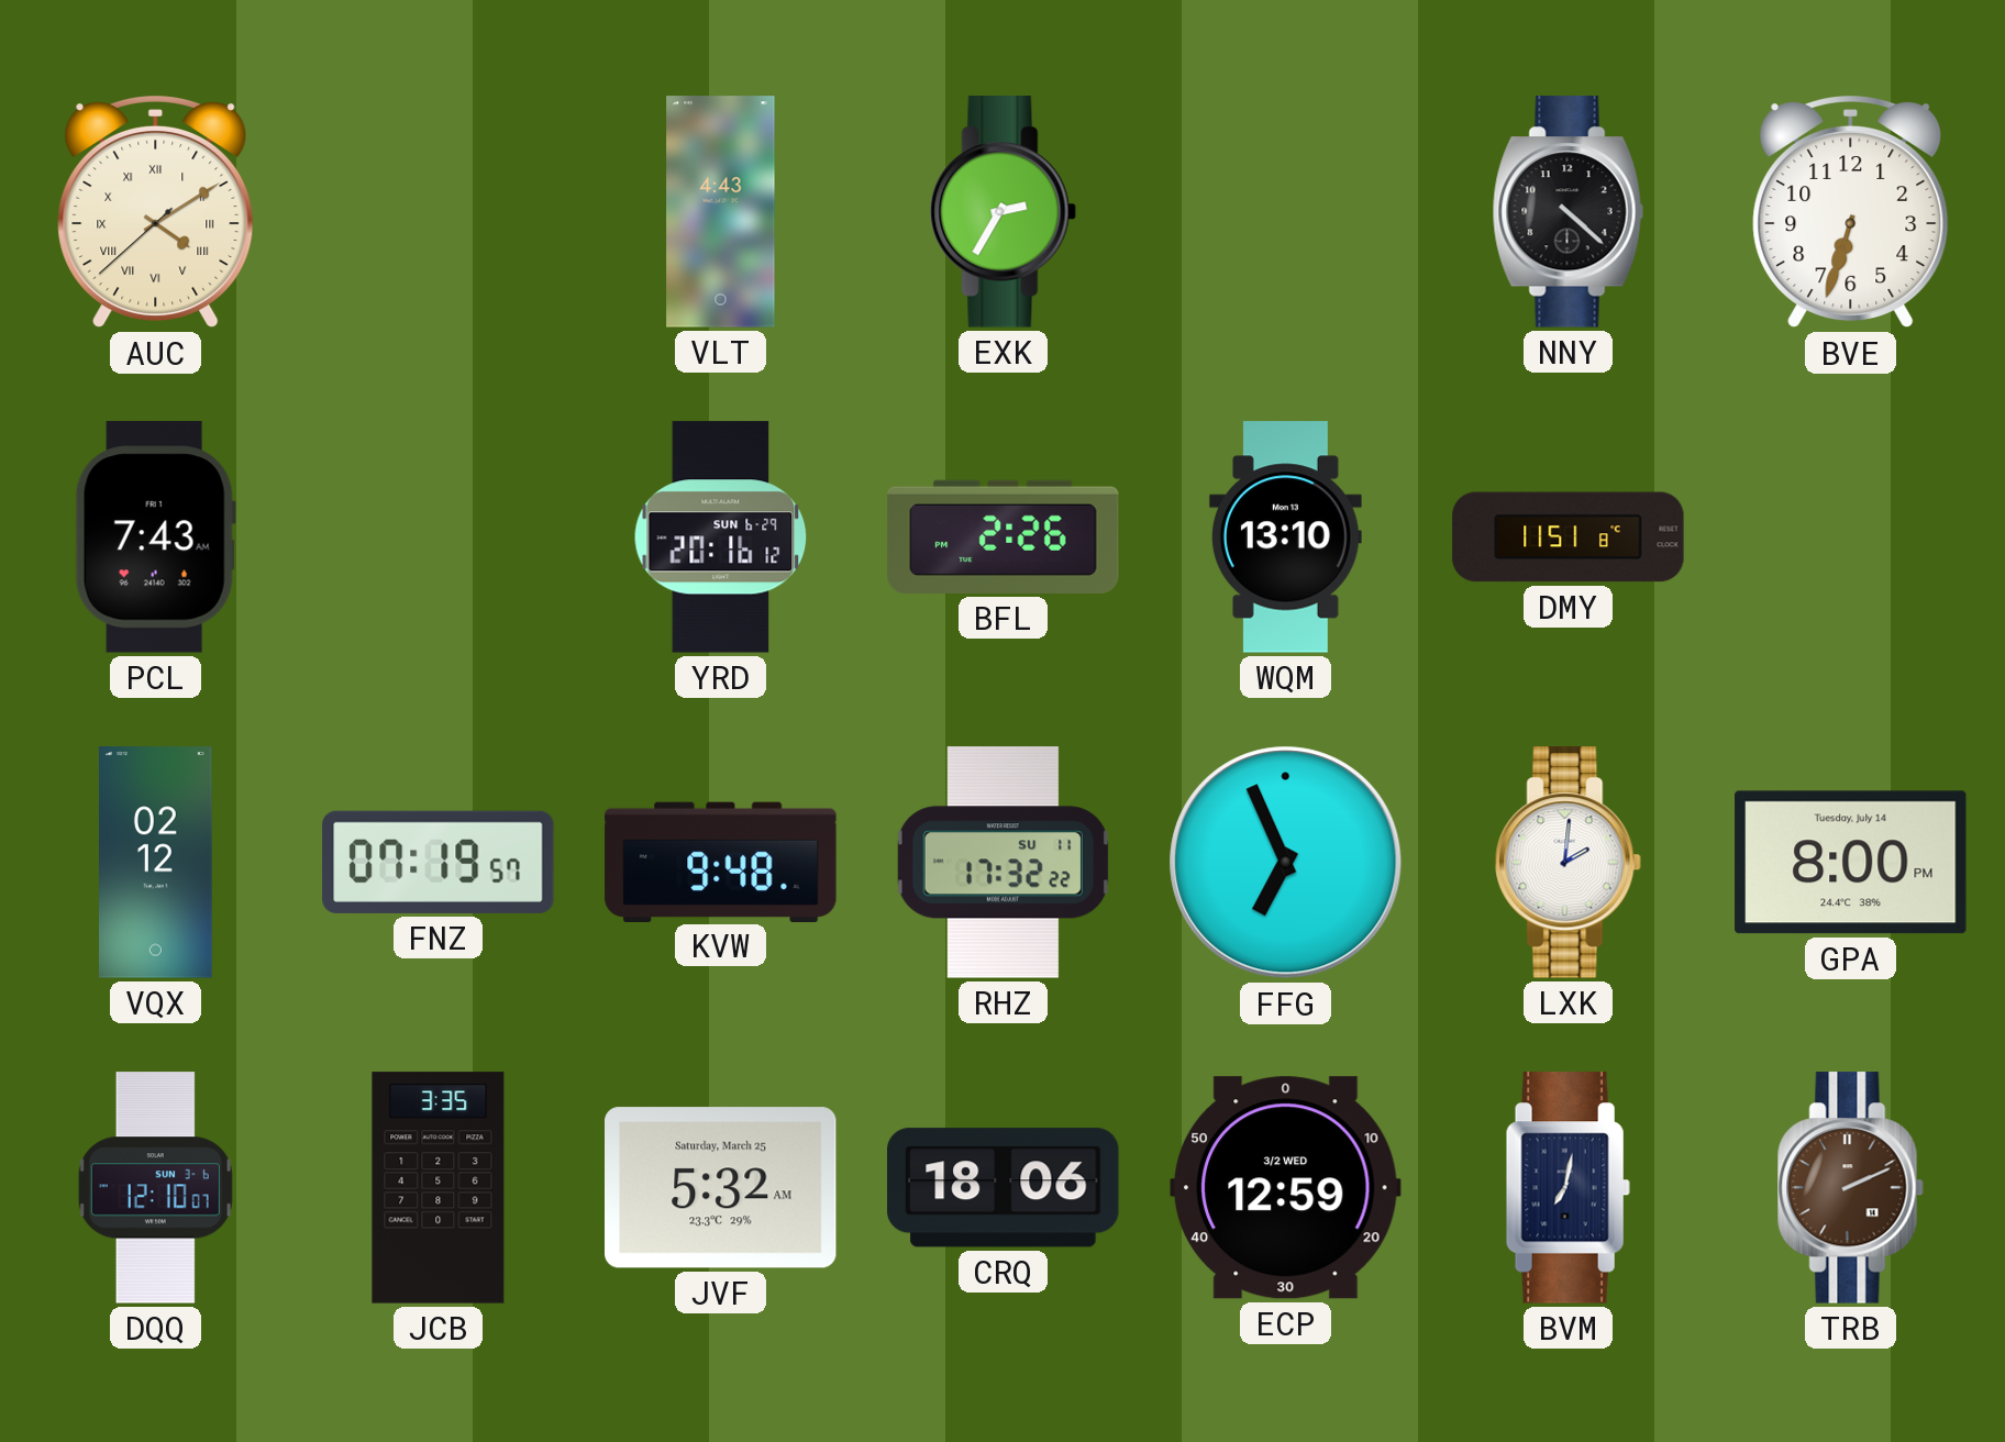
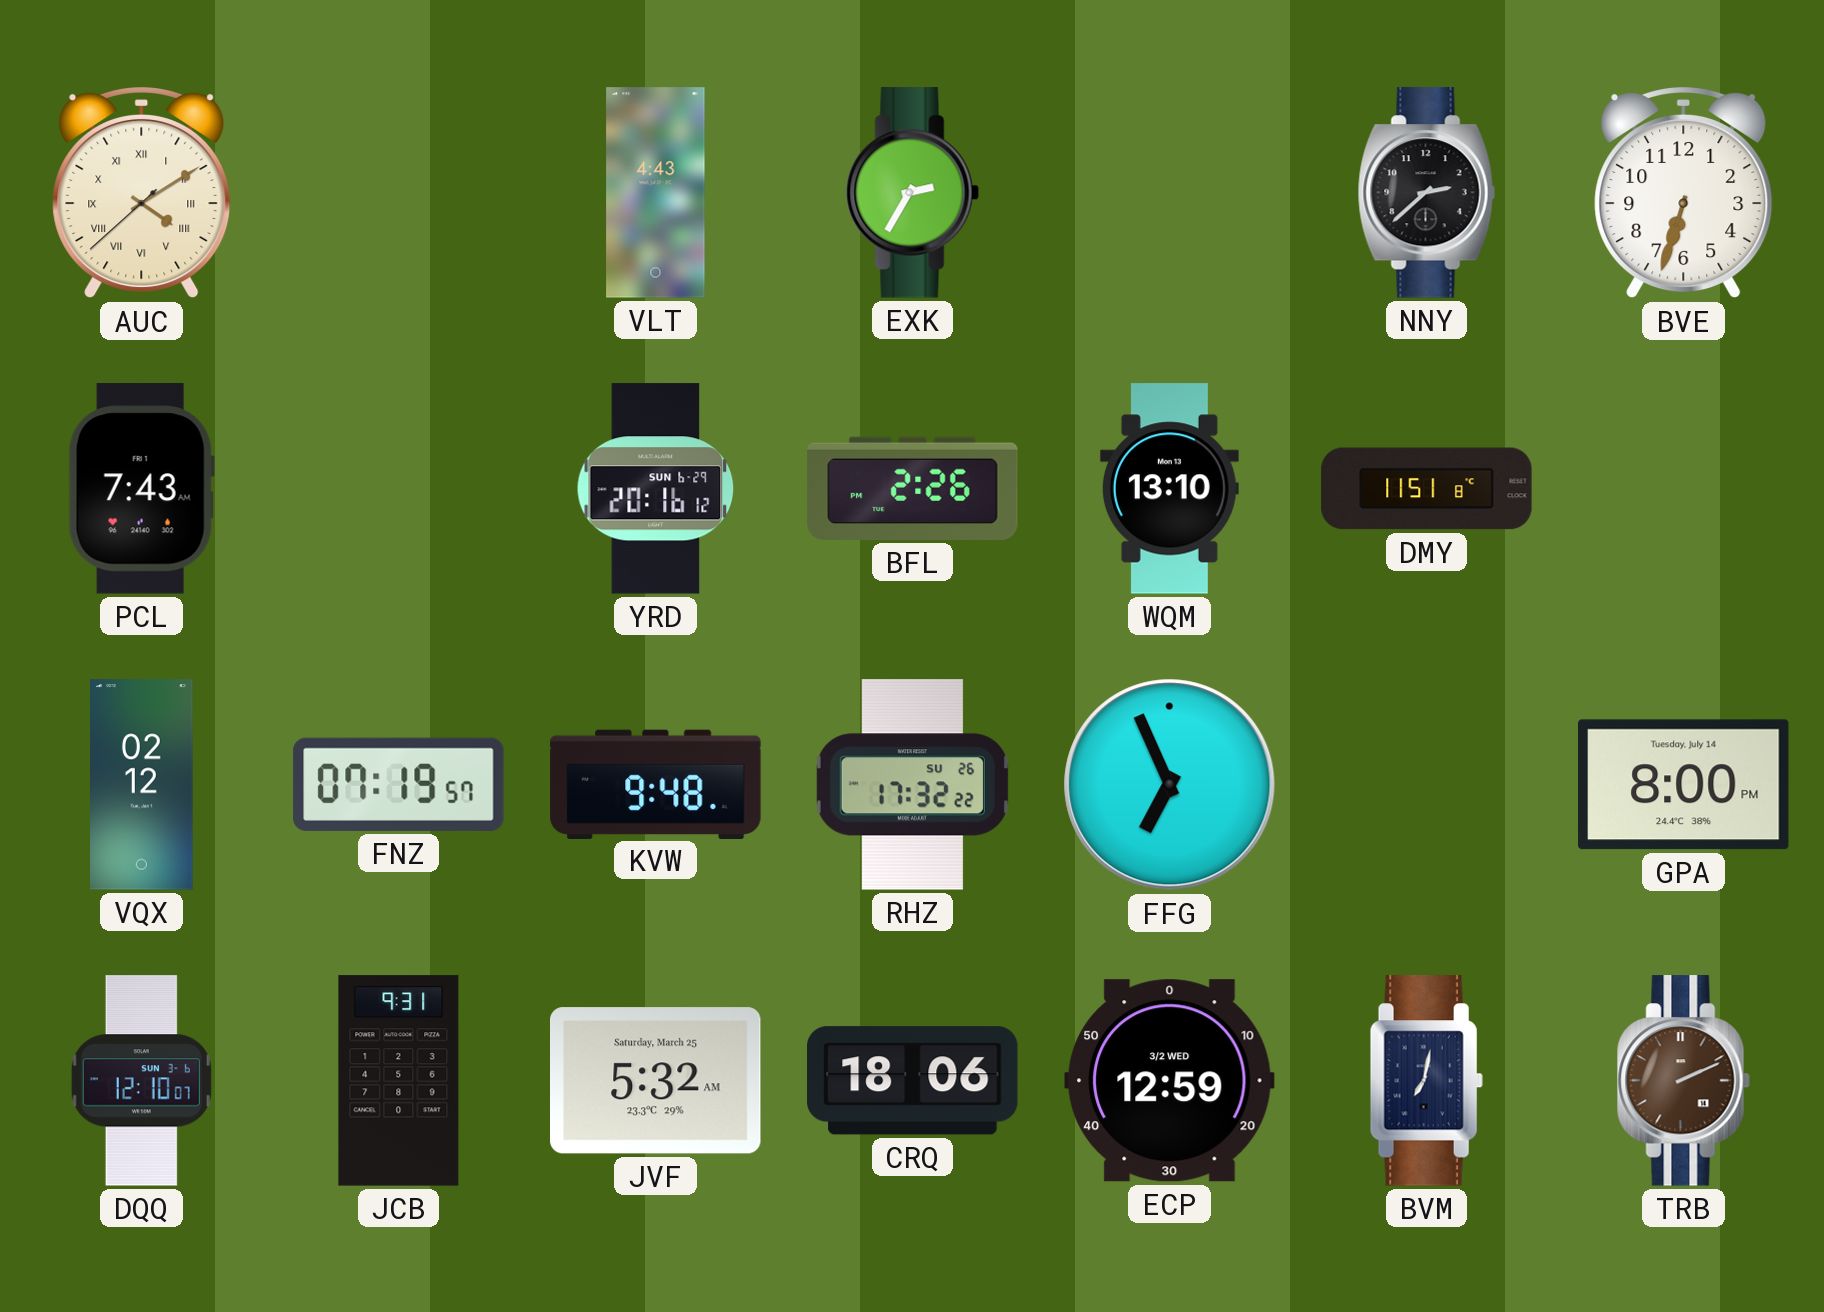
NNY: 4:22 -> 2:38
RHZ date: SU 11 -> SU 26
LXK: 2:01 -> none
JCB: 3:35 -> 9:31
